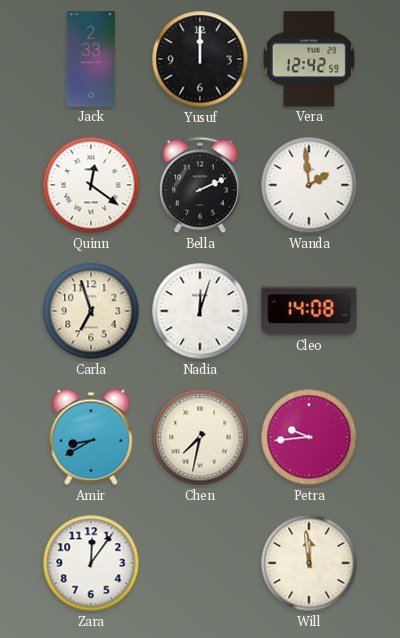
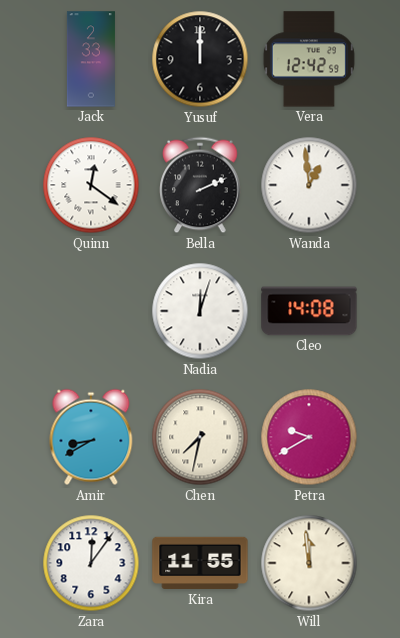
Wanda: 1:59 -> 12:59
Carla: 6:57 -> none
Petra: 9:44 -> 9:40
Kira: none -> 11:55
